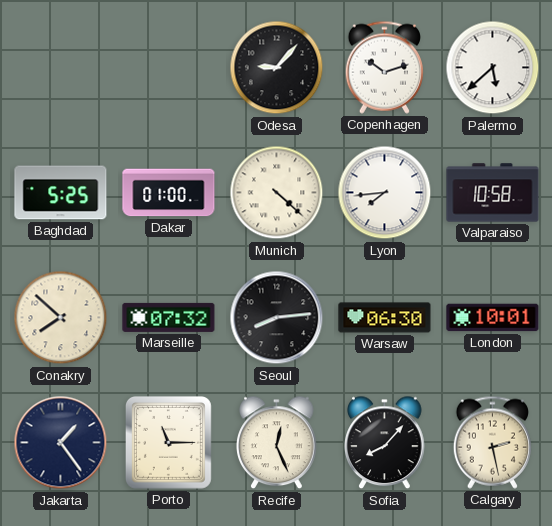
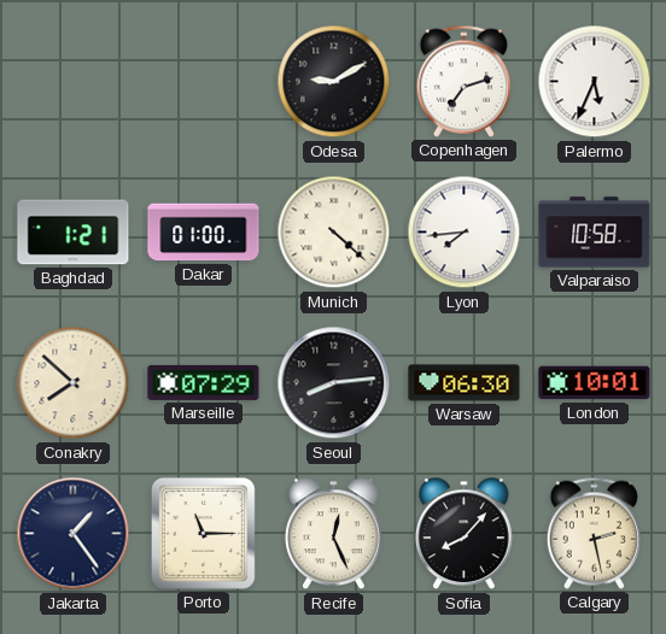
Odesa: 9:07 -> 9:10
Copenhagen: 10:12 -> 7:12
Palermo: 5:38 -> 5:34
Baghdad: 5:25 -> 1:21
Marseille: 07:32 -> 07:29
